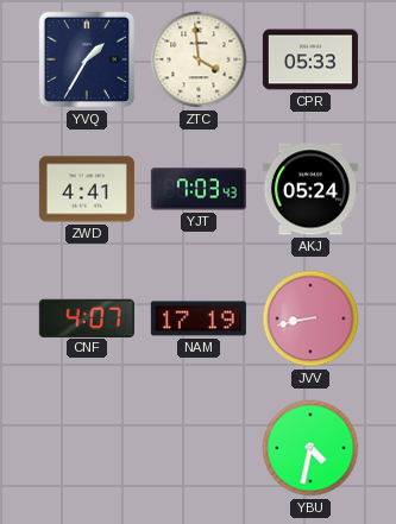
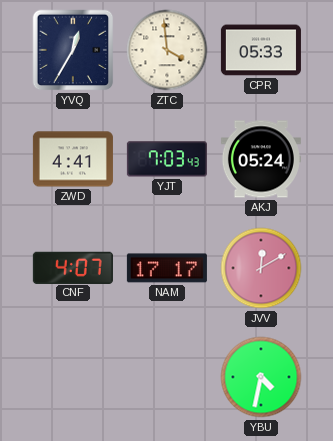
YVQ: 1:35 -> 12:35
NAM: 17:19 -> 17:17
JVV: 8:43 -> 12:10
